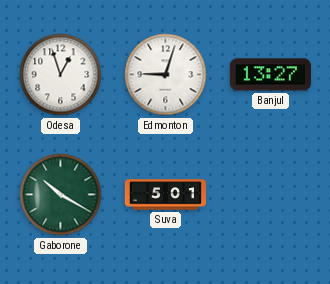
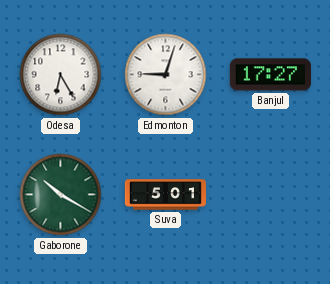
Odesa: 12:57 -> 6:25
Banjul: 13:27 -> 17:27
